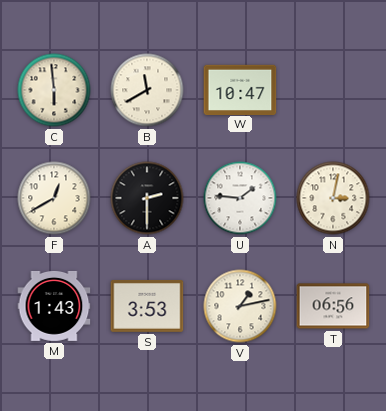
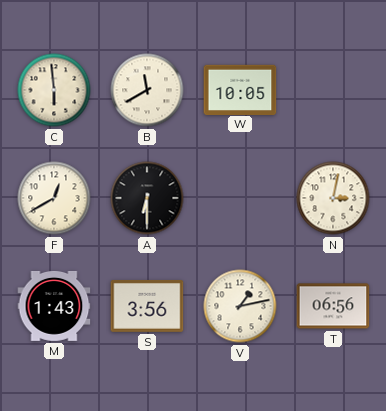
W: 10:47 -> 10:05
A: 2:30 -> 6:30
U: 1:46 -> none
S: 3:53 -> 3:56
